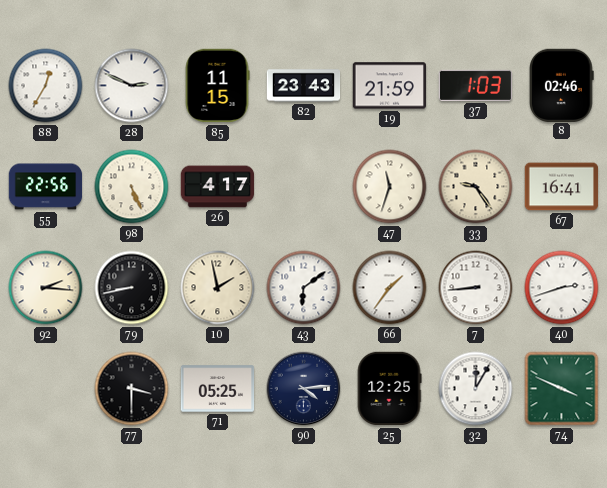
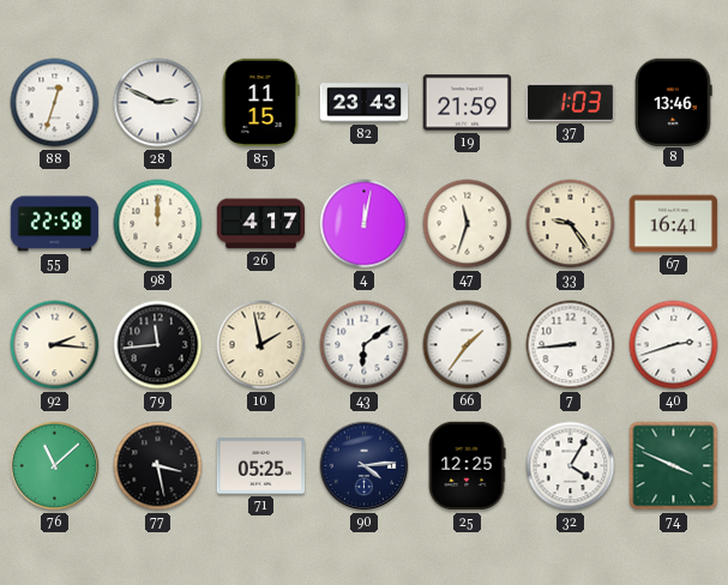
88: 12:35 -> 12:33
8: 02:46 -> 13:46
55: 22:56 -> 22:58
98: 5:26 -> 12:00
4: none -> 12:02
79: 8:43 -> 11:44
76: none -> 11:08
77: 3:30 -> 3:28
32: 12:05 -> 4:05
